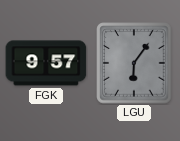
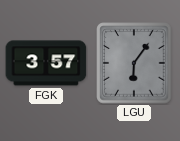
FGK: 9:57 -> 3:57
